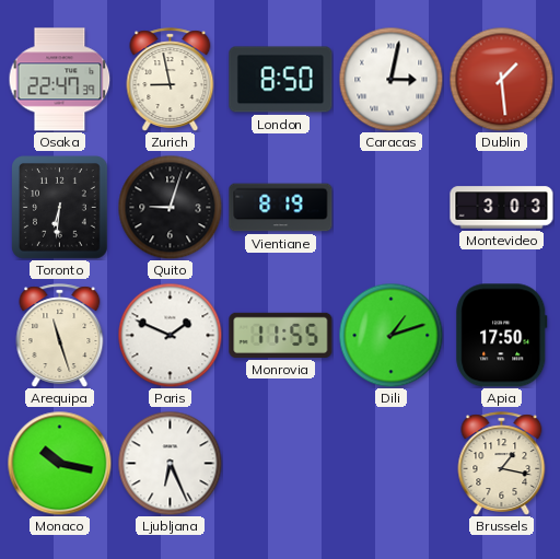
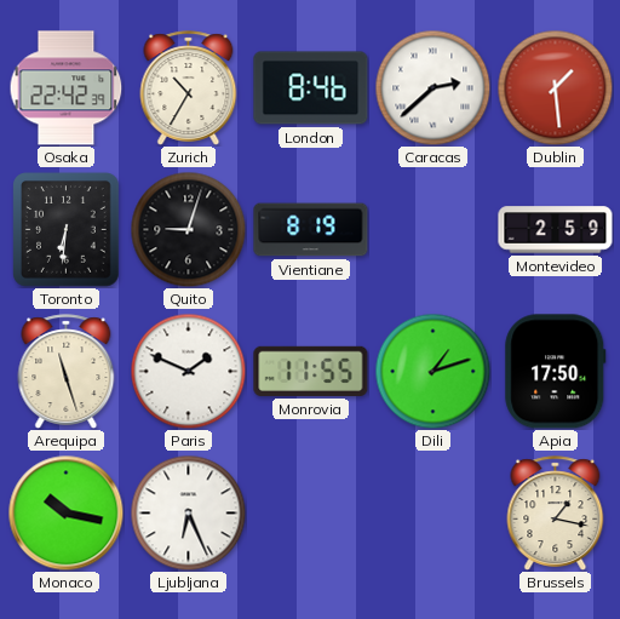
Osaka: 22:47 -> 22:42
Zurich: 8:58 -> 10:35
London: 8:50 -> 8:46
Caracas: 3:02 -> 2:38
Montevideo: 3:03 -> 2:59
